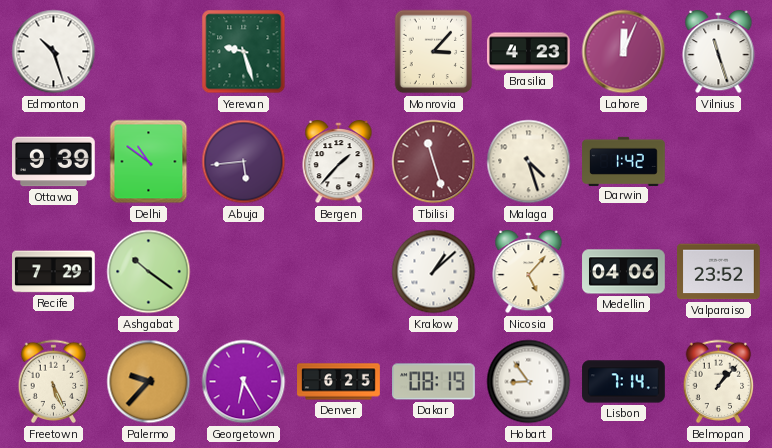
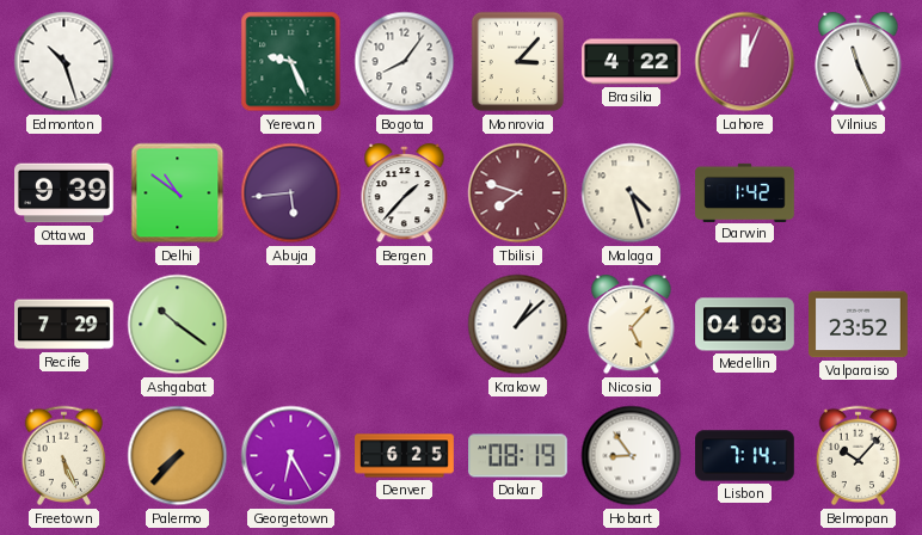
Yerevan: 9:27 -> 9:26
Bogota: none -> 8:06
Brasilia: 4:23 -> 4:22
Vilnius: 11:27 -> 11:26
Tbilisi: 11:27 -> 7:48
Medellin: 04:06 -> 04:03
Palermo: 9:37 -> 7:37
Belmopan: 1:07 -> 10:07
